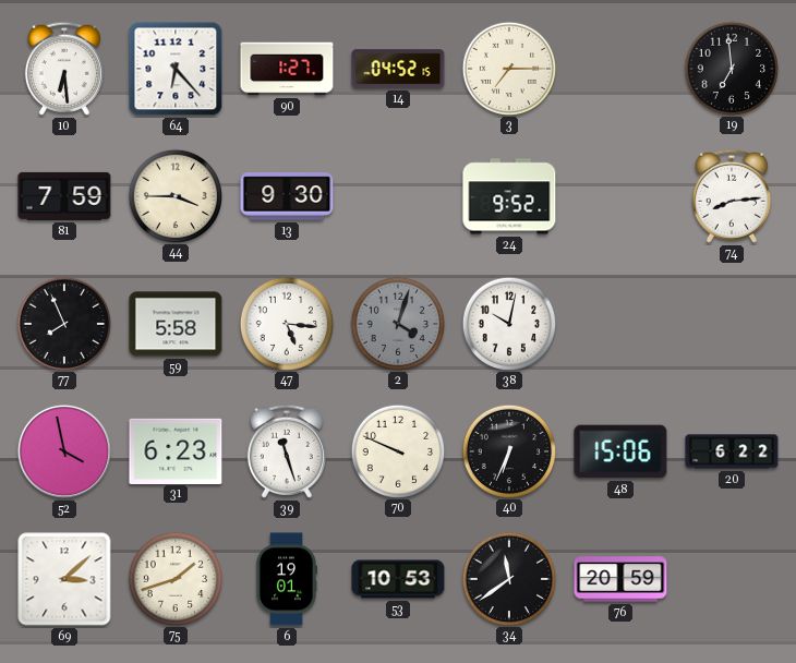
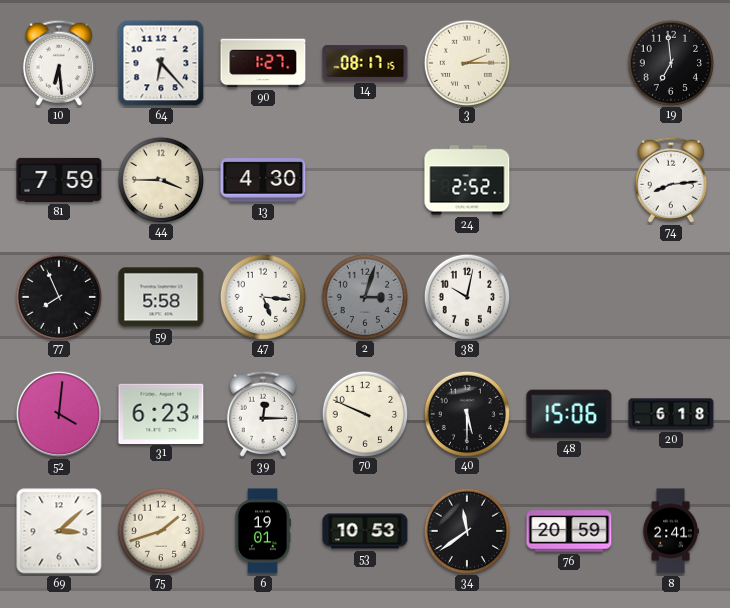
14: 04:52 -> 08:17
3: 7:15 -> 2:15
13: 9:30 -> 4:30
24: 9:52 -> 2:52
2: 4:03 -> 3:03
52: 3:58 -> 4:01
39: 11:27 -> 12:15
40: 6:34 -> 5:30
20: 6:22 -> 6:18
8: none -> 2:41
